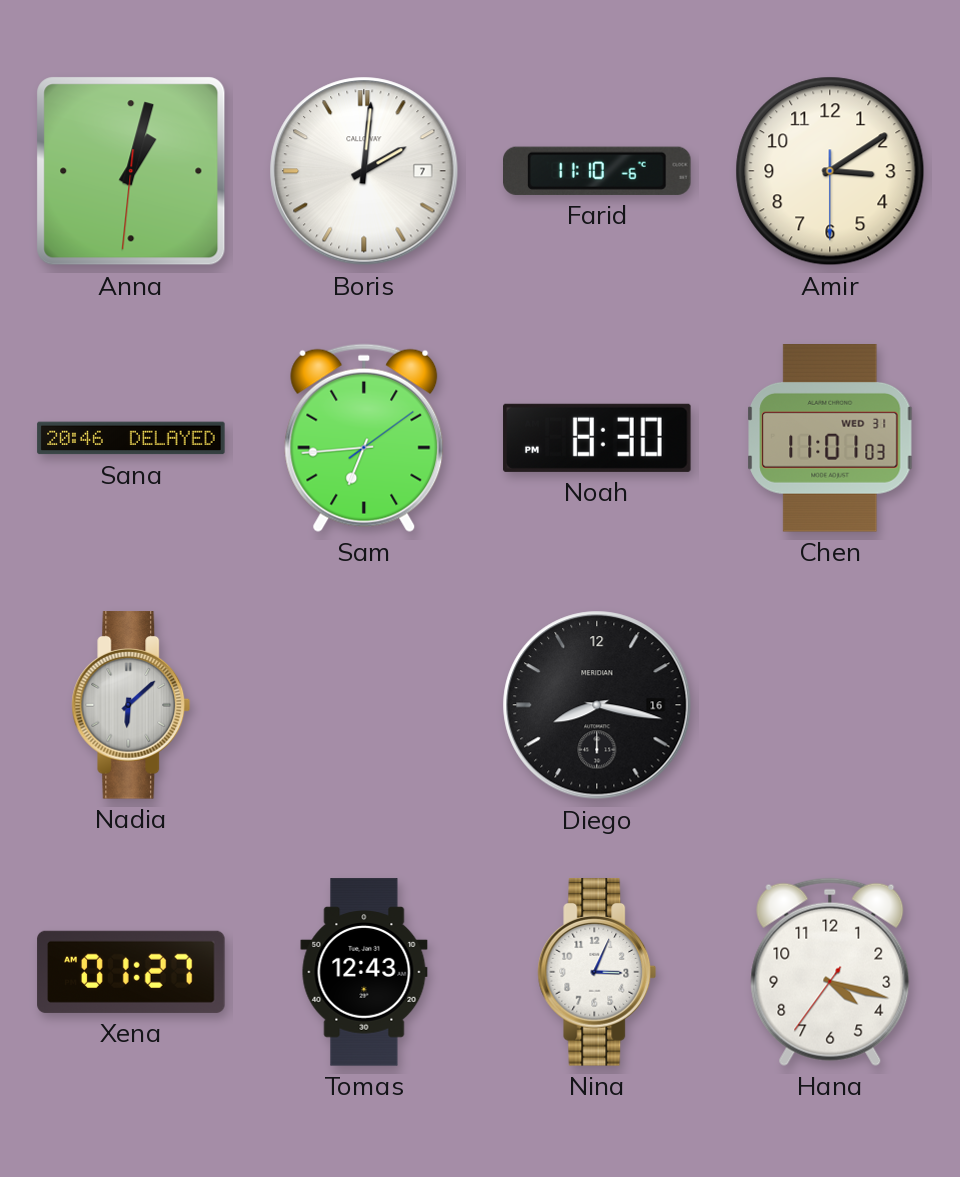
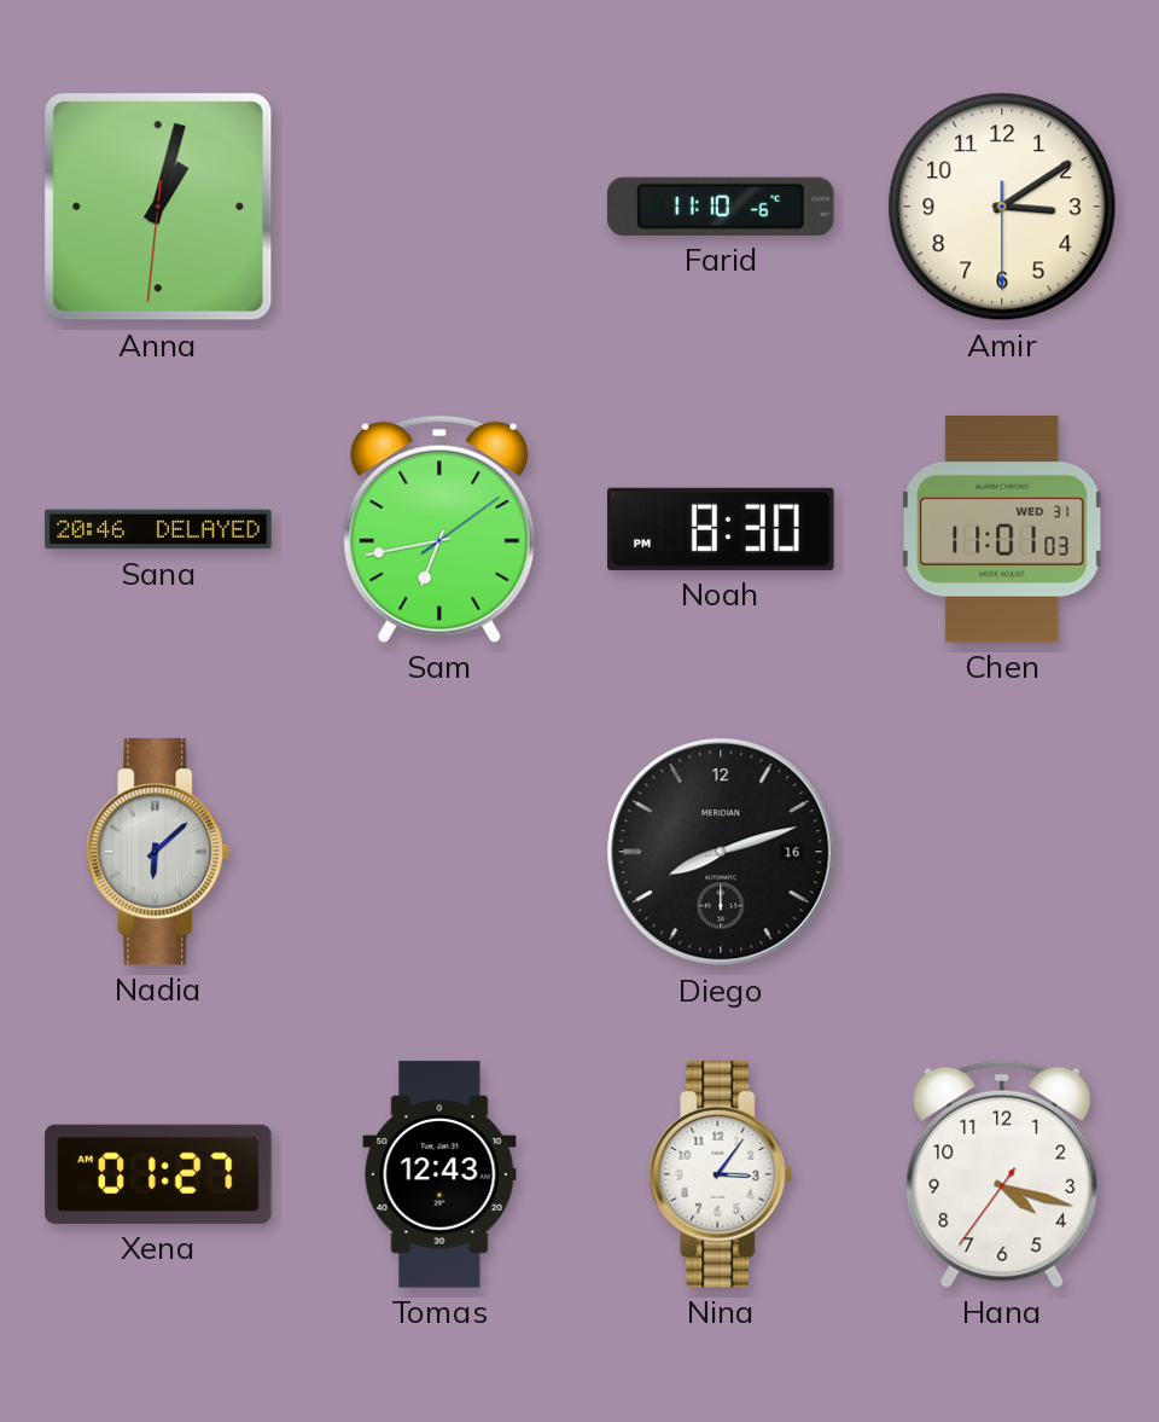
Boris: 2:01 -> none
Sam: 6:44 -> 6:43
Diego: 8:17 -> 8:12
Nina: 3:04 -> 3:06
